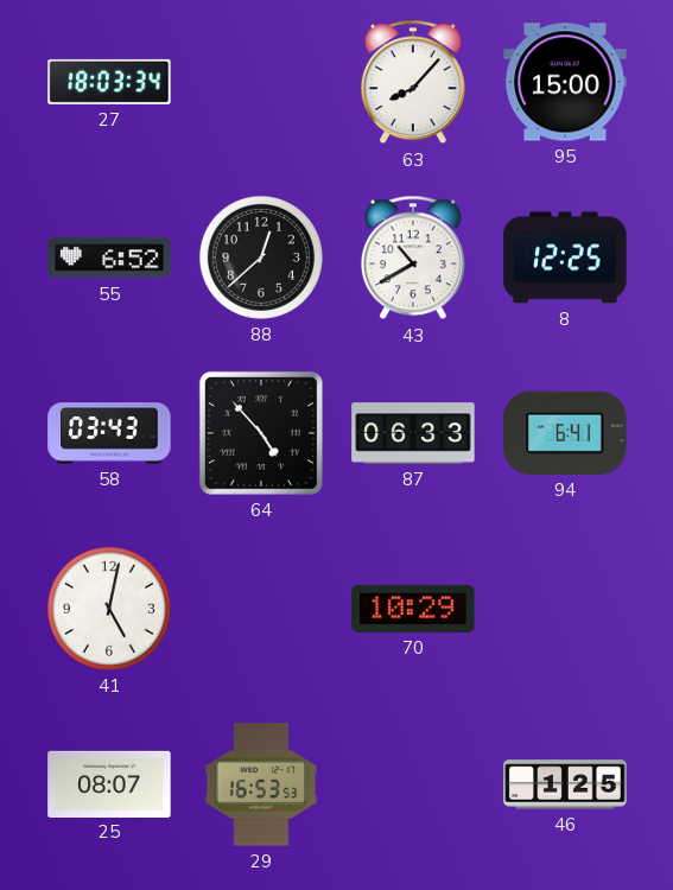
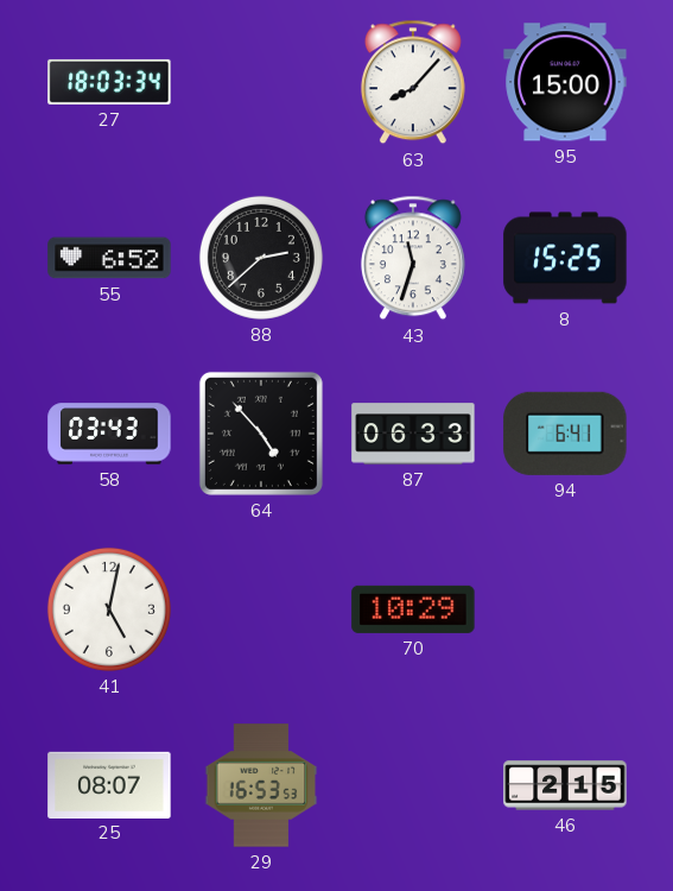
88: 12:38 -> 2:38
43: 10:40 -> 11:33
8: 12:25 -> 15:25
46: 1:25 -> 2:15
